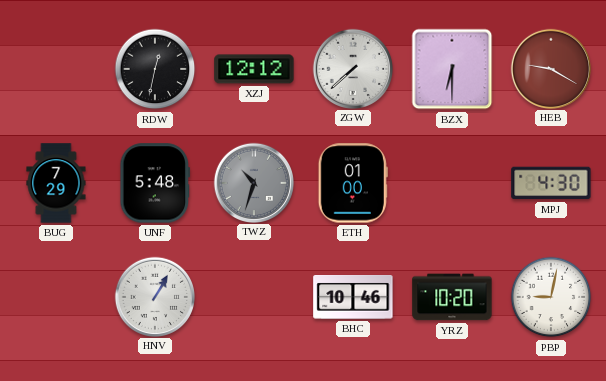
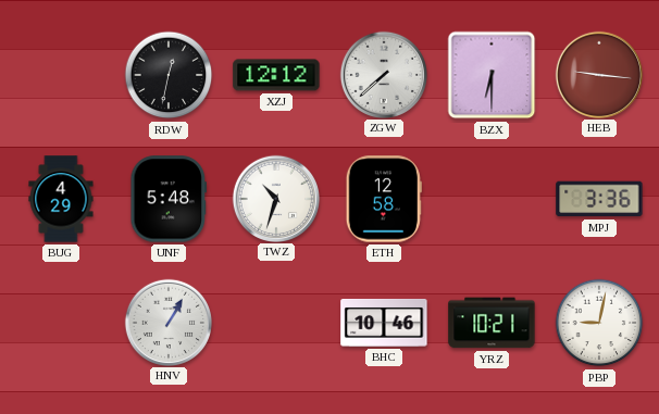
HEB: 9:20 -> 9:16
BUG: 7:29 -> 4:29
TWZ dial: grey -> white
ETH: 01:00 -> 12:58
MPJ: 4:30 -> 3:36
YRZ: 10:20 -> 10:21
